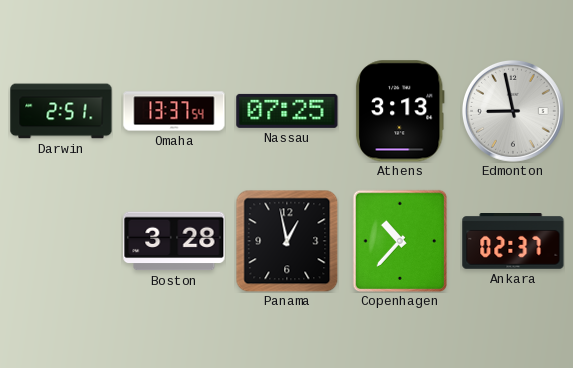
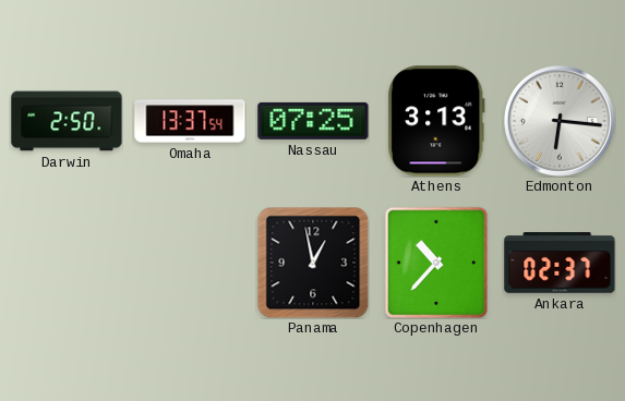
Darwin: 2:51 -> 2:50
Edmonton: 8:58 -> 6:16
Boston: 3:28 -> none
